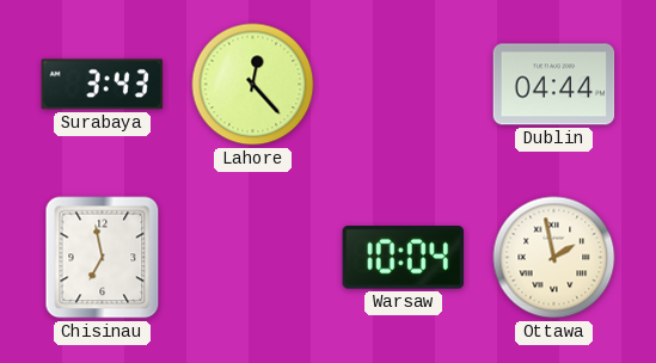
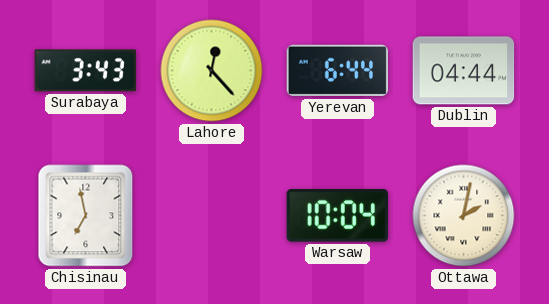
Yerevan: none -> 6:44
Ottawa: 1:58 -> 2:02
